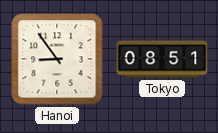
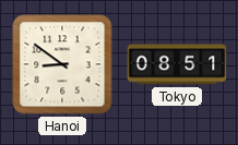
Hanoi: 8:54 -> 8:51
